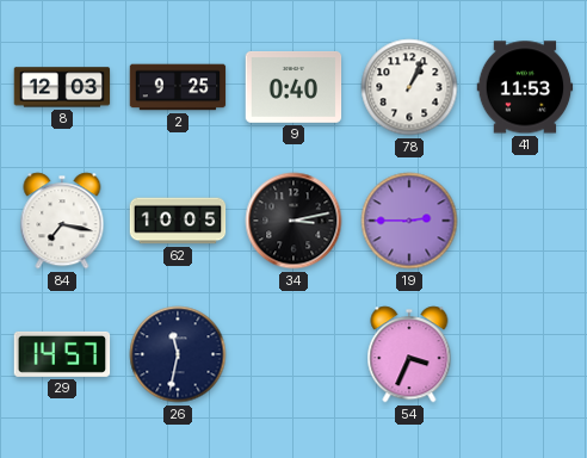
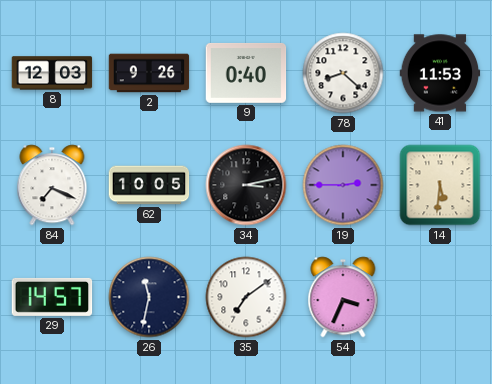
2: 9:25 -> 9:26
78: 1:04 -> 8:22
84: 7:17 -> 7:19
14: none -> 5:31
35: none -> 7:09
